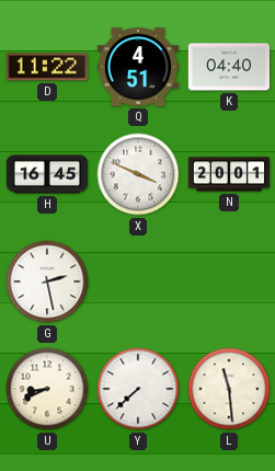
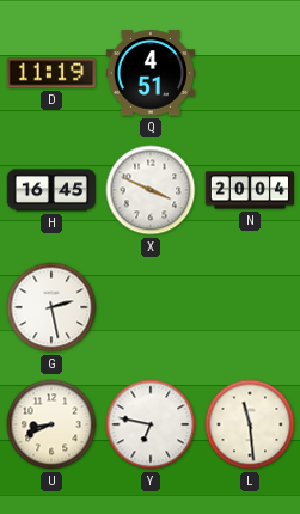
D: 11:22 -> 11:19
K: 04:40 -> none
N: 20:01 -> 20:04
Y: 7:38 -> 6:47
